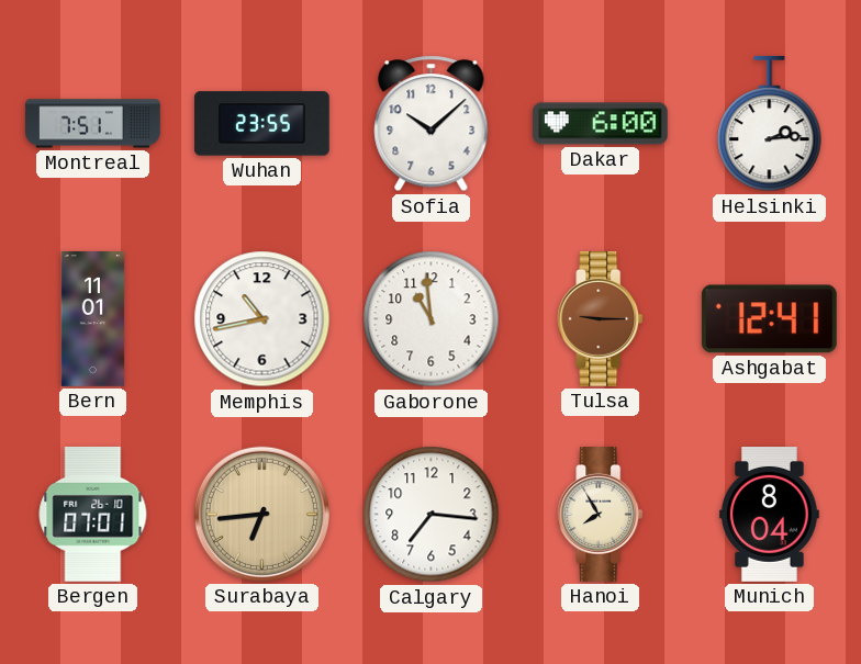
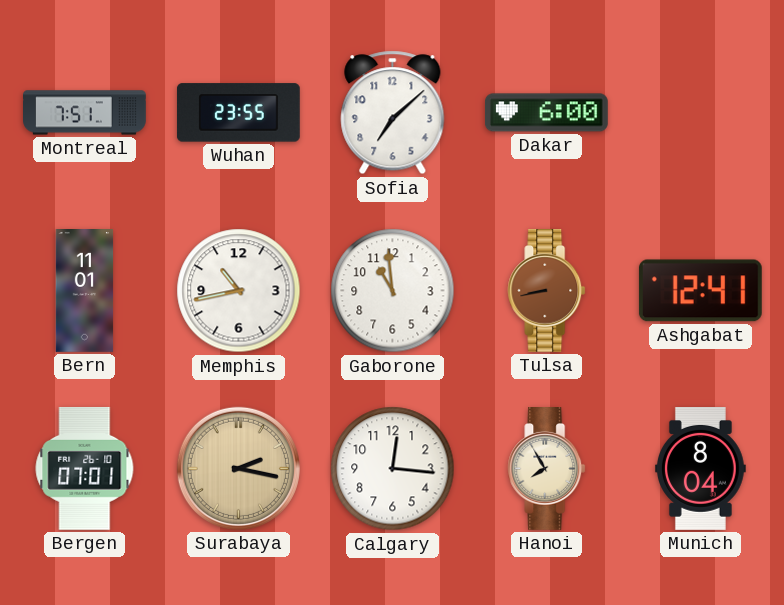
Sofia: 10:08 -> 7:08
Helsinki: 2:14 -> none
Tulsa: 9:15 -> 8:43
Surabaya: 6:44 -> 2:17
Calgary: 7:16 -> 12:16
